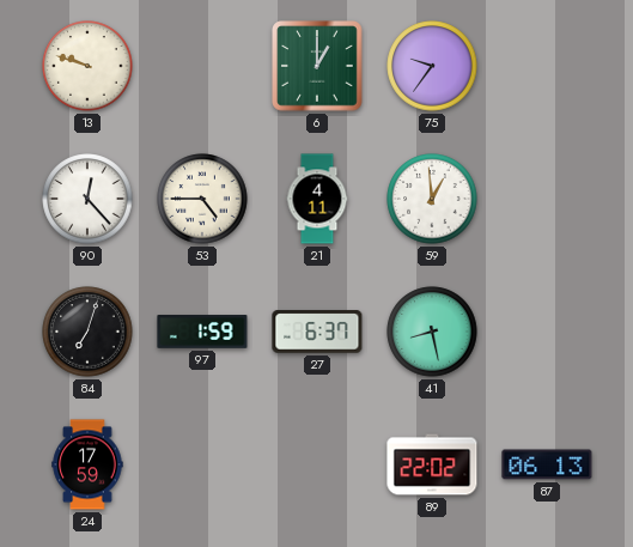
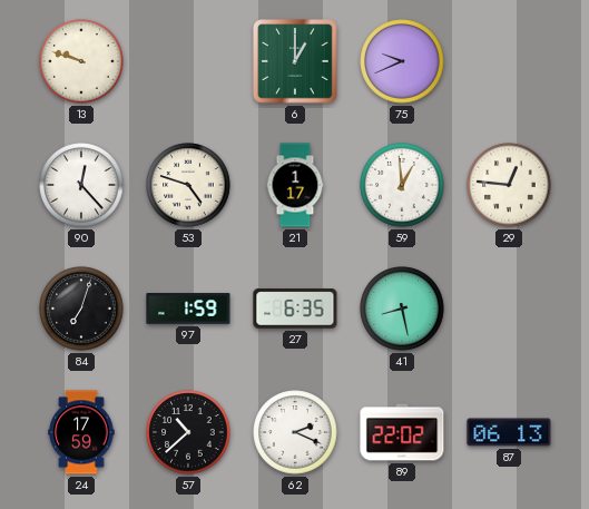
75: 9:36 -> 9:41
53: 4:45 -> 4:48
21: 4:11 -> 1:17
29: none -> 12:46
27: 6:37 -> 6:35
57: none -> 10:38
62: none -> 2:19
